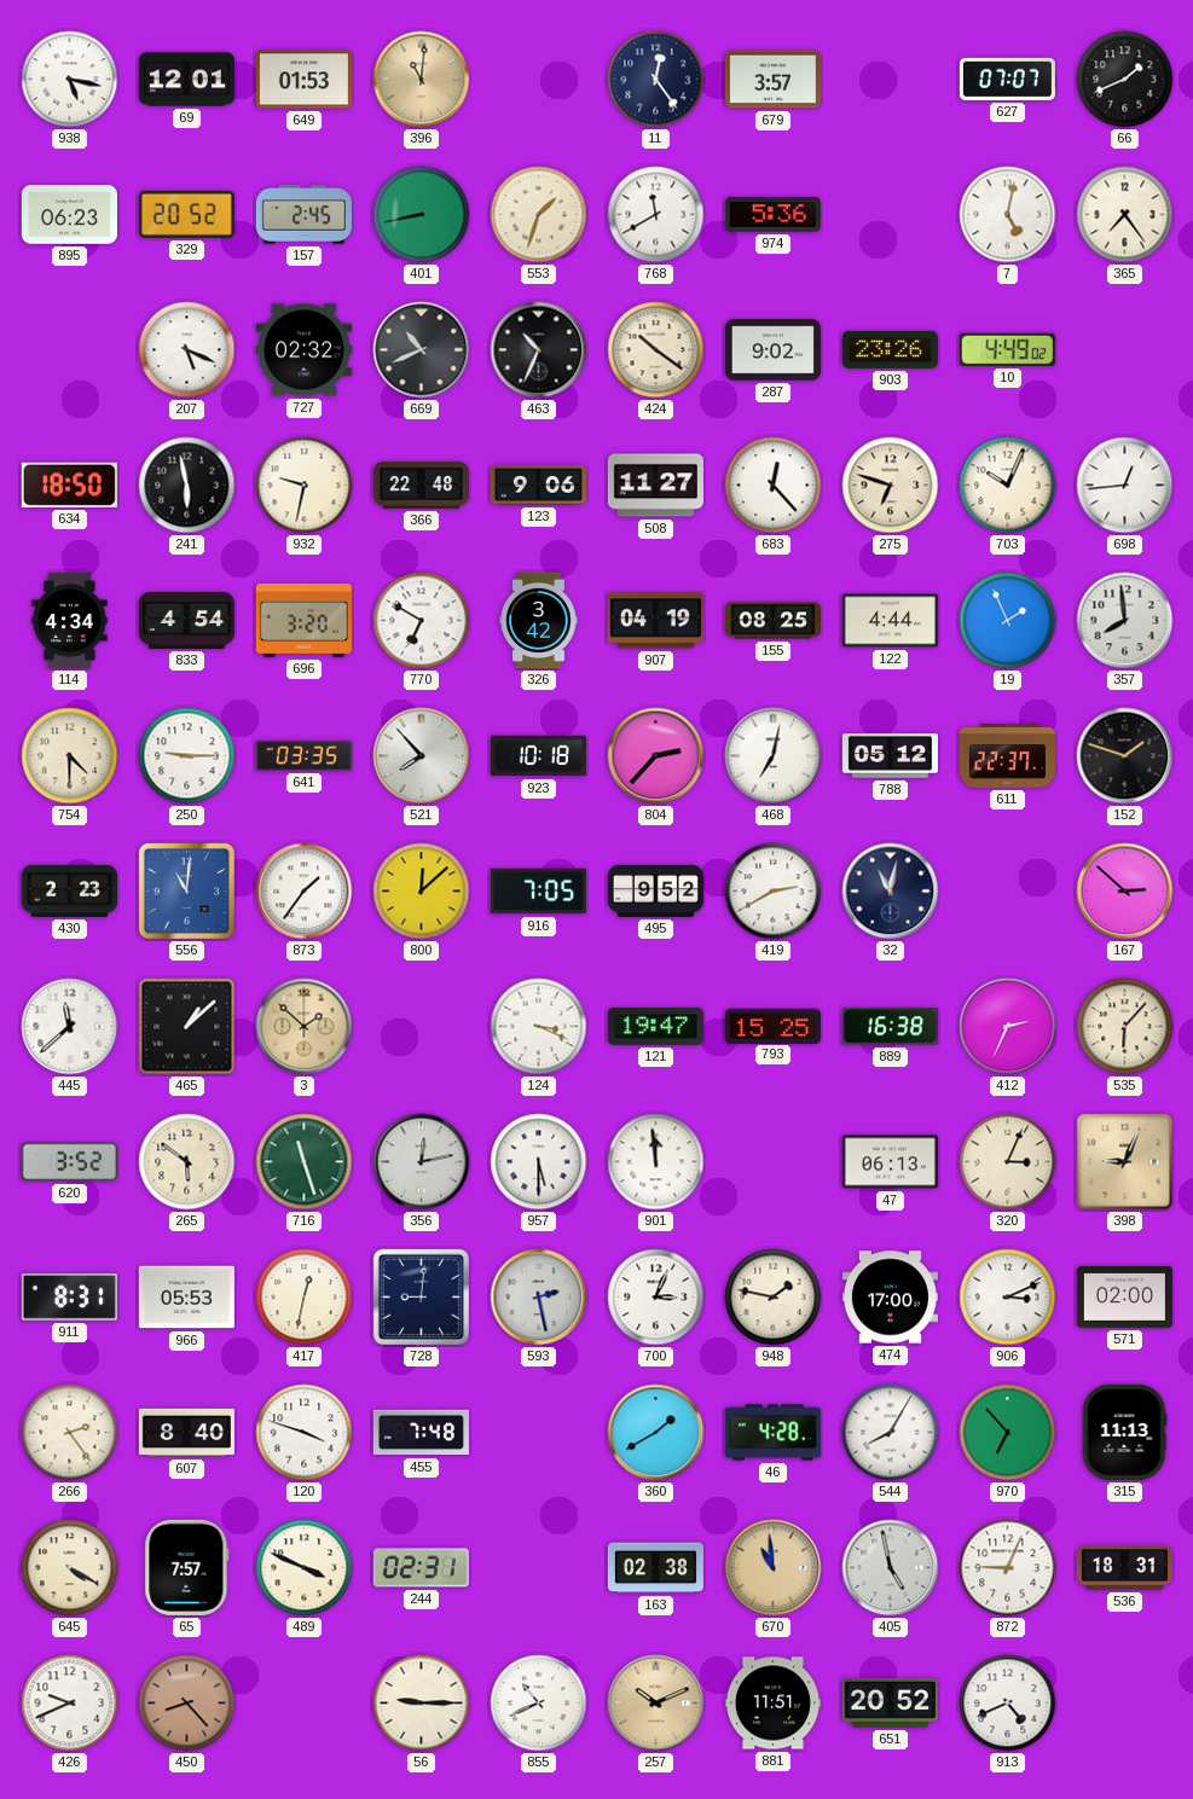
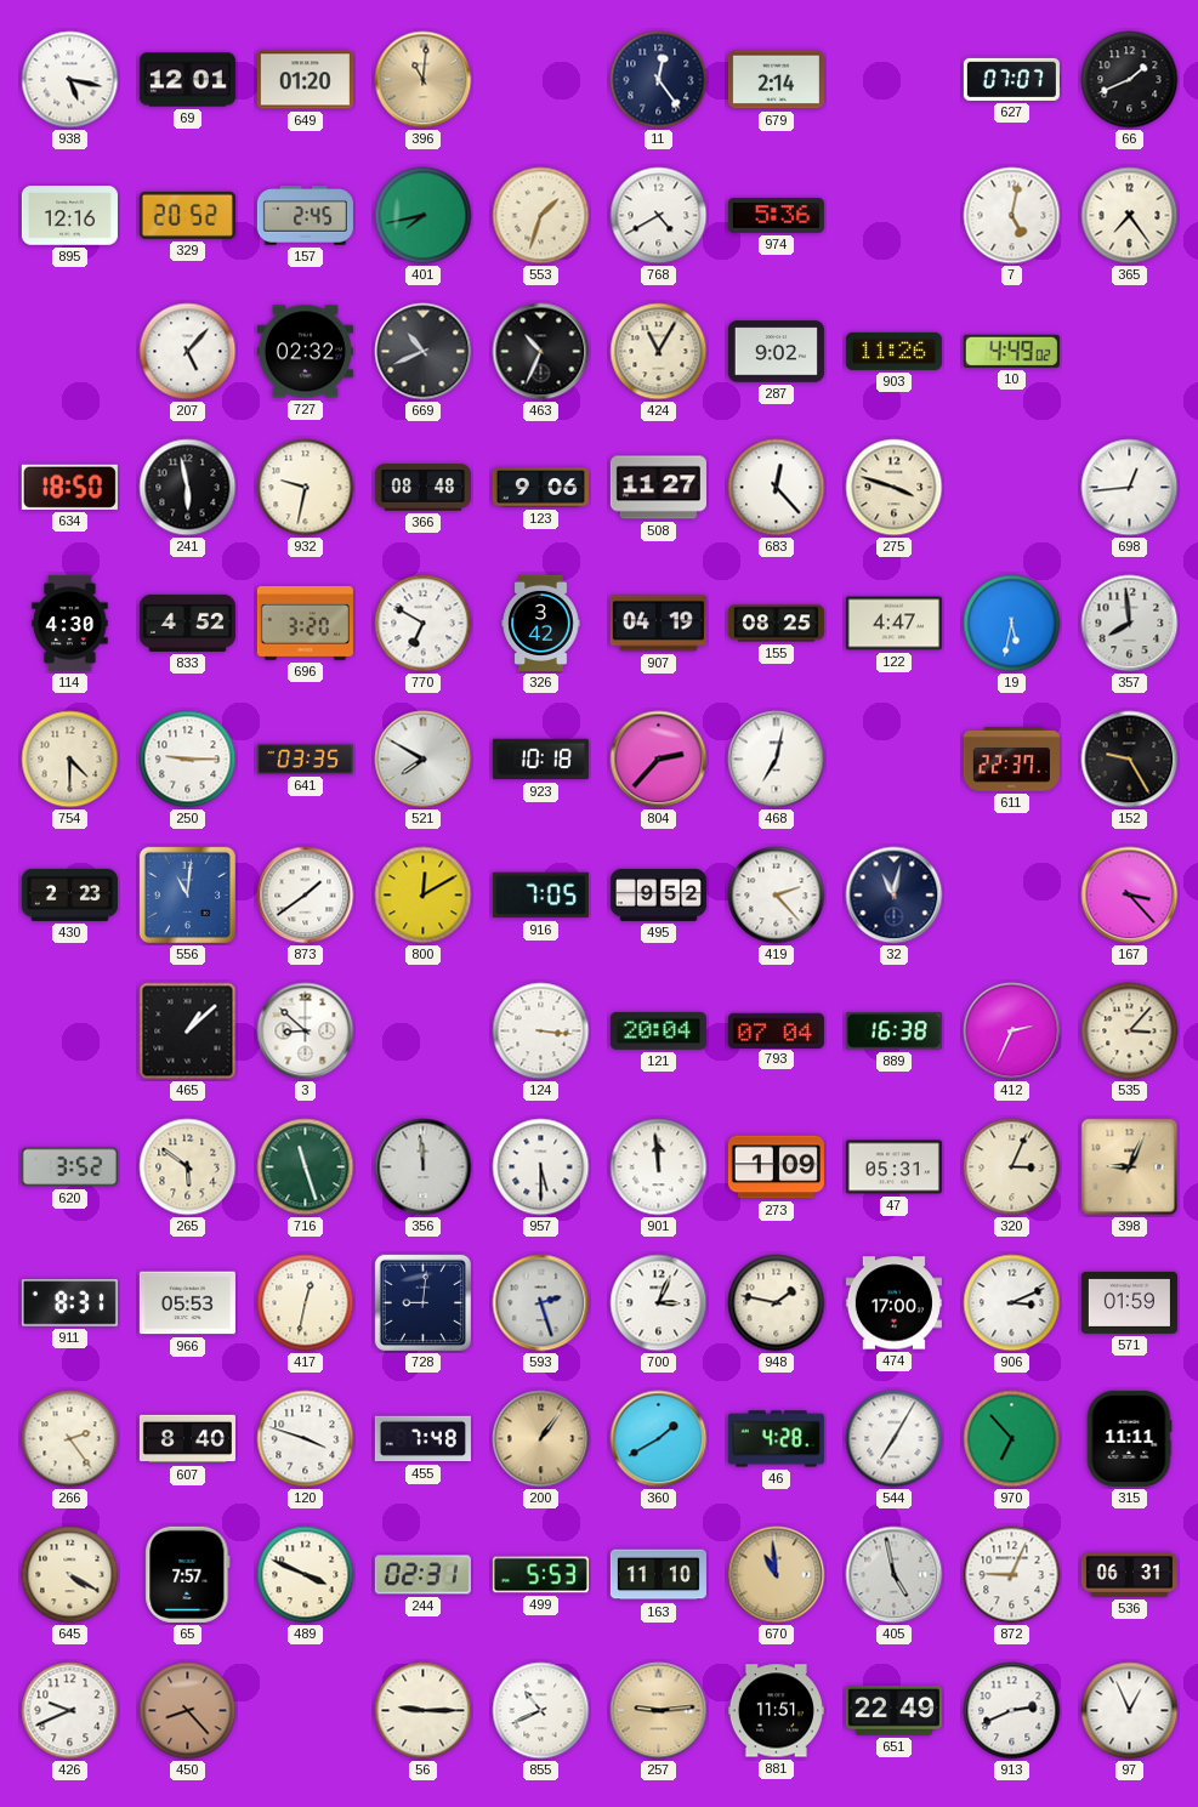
649: 01:53 -> 01:20
679: 3:57 -> 2:14
895: 06:23 -> 12:16
401: 8:43 -> 7:43
768: 11:40 -> 4:40
207: 5:19 -> 5:07
424: 10:21 -> 11:05
903: 23:26 -> 11:26
366: 22:48 -> 08:48
275: 6:48 -> 3:48
703: 10:04 -> none
114: 4:34 -> 4:30
833: 4:54 -> 4:52
122: 4:44 -> 4:47
19: 1:56 -> 5:32
521: 7:53 -> 7:50
788: 05:12 -> none
152: 1:48 -> 9:25
873: 1:36 -> 1:39
800: 12:08 -> 12:10
419: 2:40 -> 2:23
167: 2:52 -> 3:23
445: 11:38 -> none
3: 1:52 -> 8:52
3 dial: champagne -> white
124: 3:19 -> 3:16
121: 19:47 -> 20:04
793: 15:25 -> 07:04
535: 6:07 -> 3:07
356: 12:13 -> 11:59
273: none -> 1:09
47: 06:13 -> 05:31
593: 2:28 -> 2:27
571: 02:00 -> 01:59
200: none -> 1:06
544: 8:05 -> 7:05
315: 11:13 -> 11:11
499: none -> 5:53
163: 02:38 -> 11:10
536: 18:31 -> 06:31
257: 10:11 -> 9:14
651: 20:52 -> 22:49
913: 4:41 -> 2:41
97: none -> 12:56
